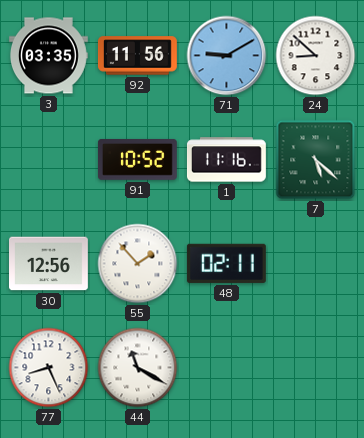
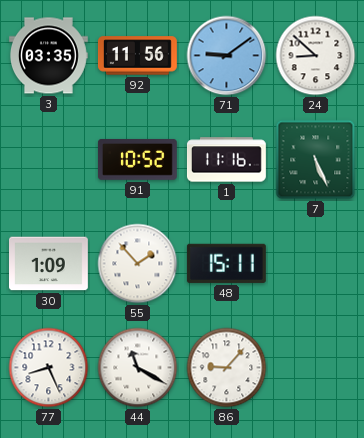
71: 9:10 -> 9:09
7: 5:22 -> 5:26
30: 12:56 -> 1:09
48: 02:11 -> 15:11
86: none -> 9:07
